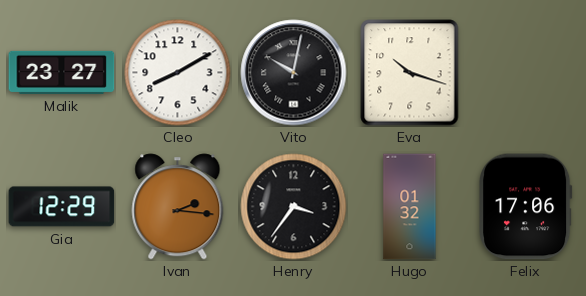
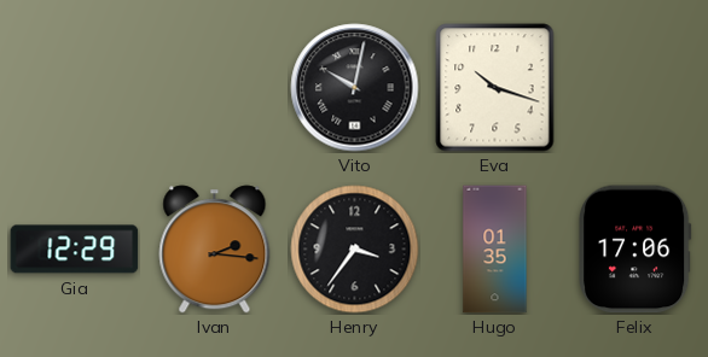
Malik: 23:27 -> none
Cleo: 8:10 -> none
Hugo: 01:32 -> 01:35
